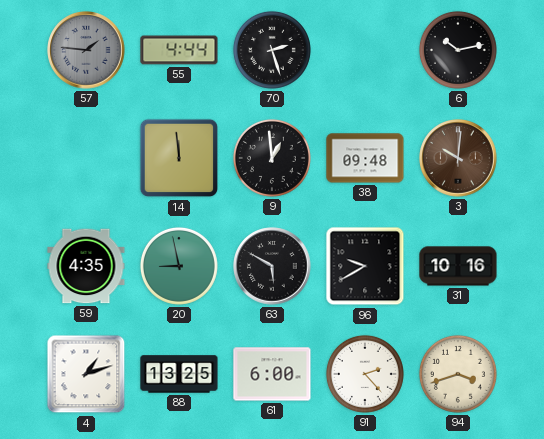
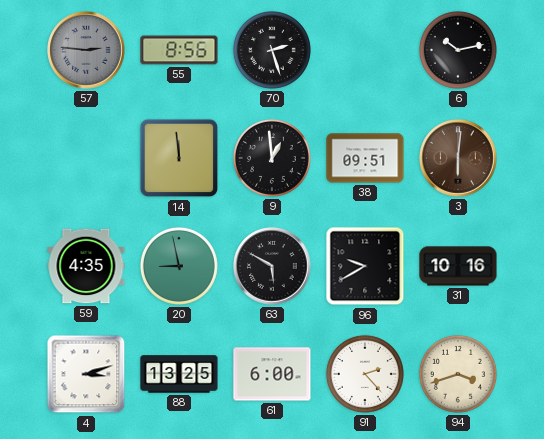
57: 1:46 -> 2:46
55: 4:44 -> 8:56
38: 09:48 -> 09:51
3: 10:01 -> 6:01
4: 1:12 -> 3:12
